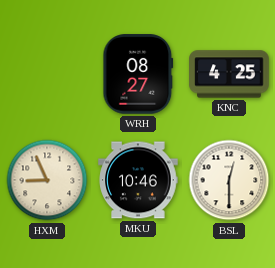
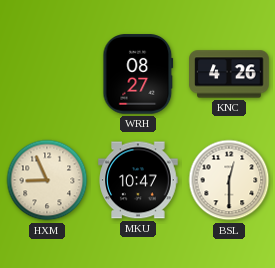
KNC: 4:25 -> 4:26
MKU: 10:46 -> 10:47
